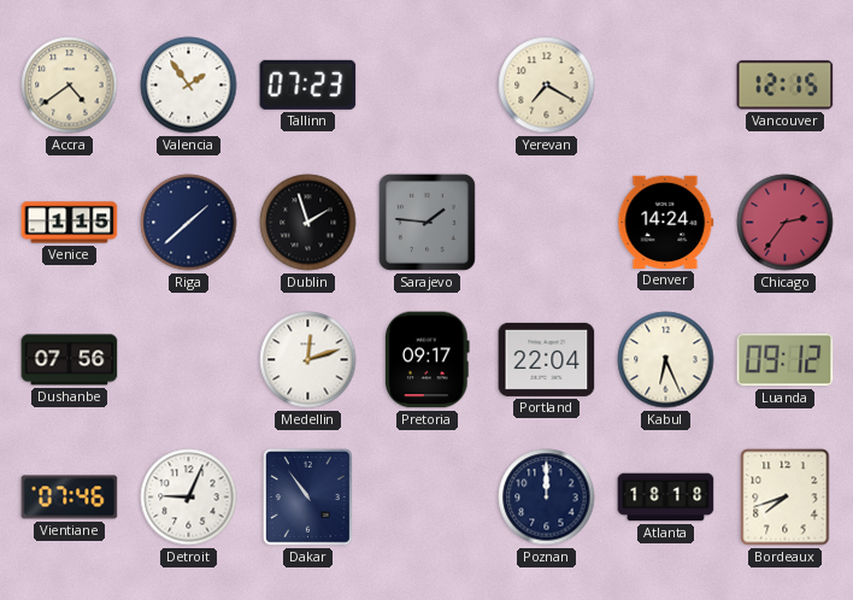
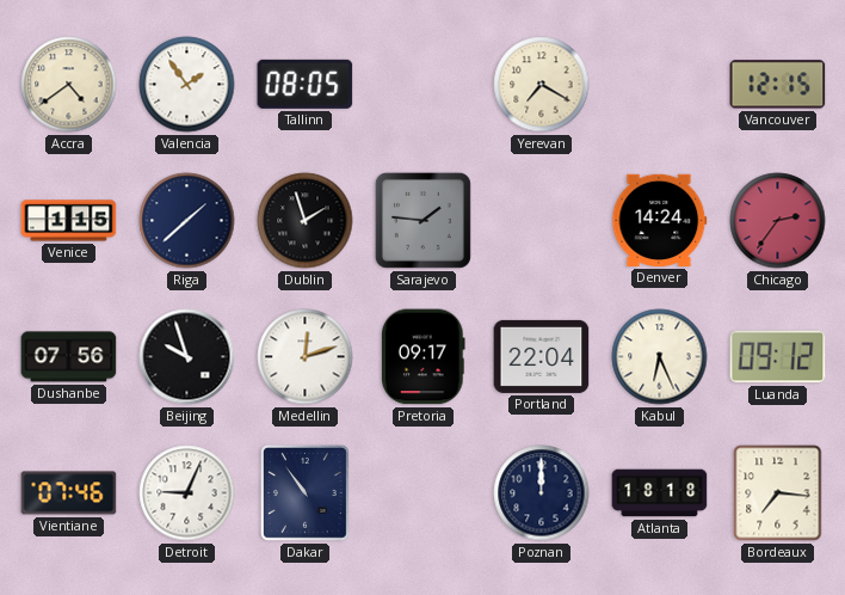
Tallinn: 07:23 -> 08:05
Beijing: none -> 9:57
Bordeaux: 7:42 -> 7:16
